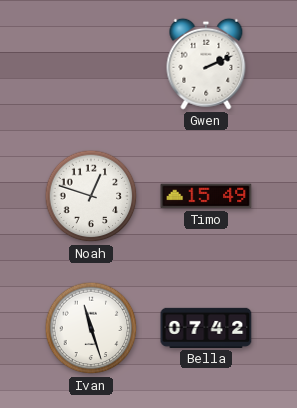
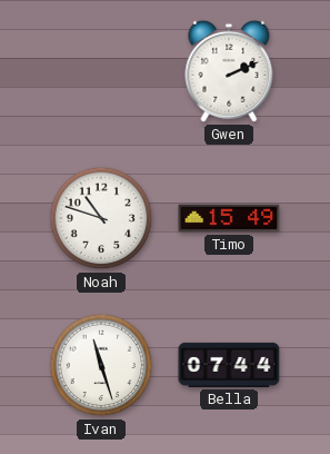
Noah: 12:48 -> 10:48
Bella: 07:42 -> 07:44
